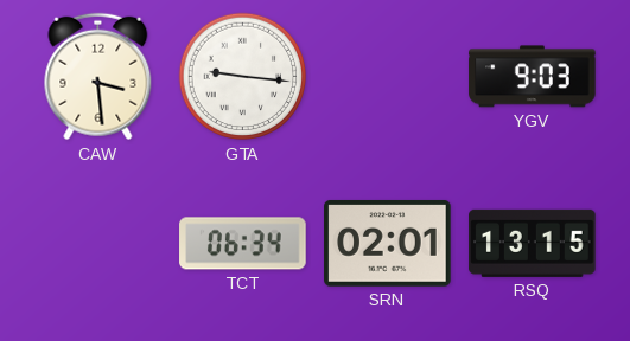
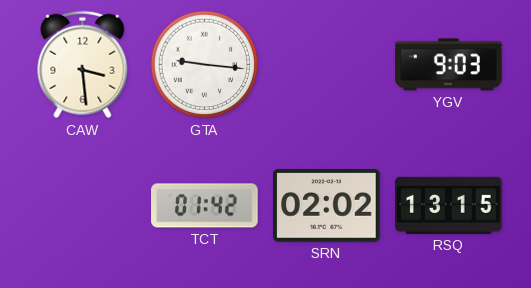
TCT: 06:34 -> 01:42
SRN: 02:01 -> 02:02
